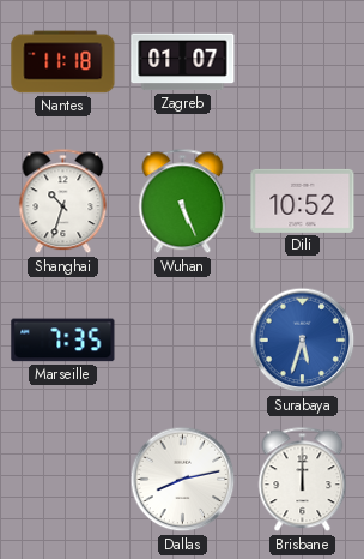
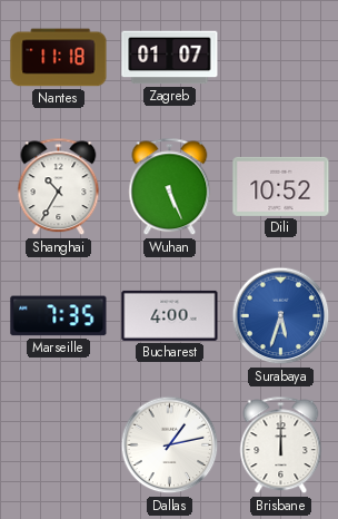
Shanghai: 10:33 -> 10:35
Bucharest: none -> 4:00
Dallas: 8:13 -> 1:13
